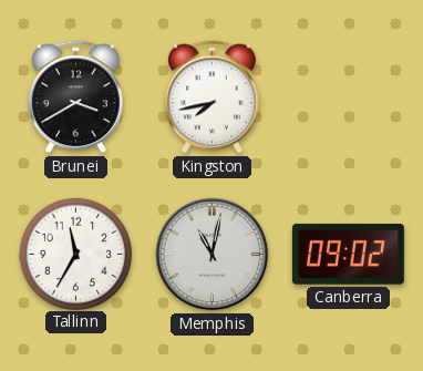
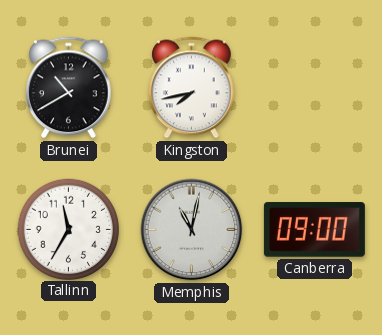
Brunei: 3:40 -> 10:40
Canberra: 09:02 -> 09:00
